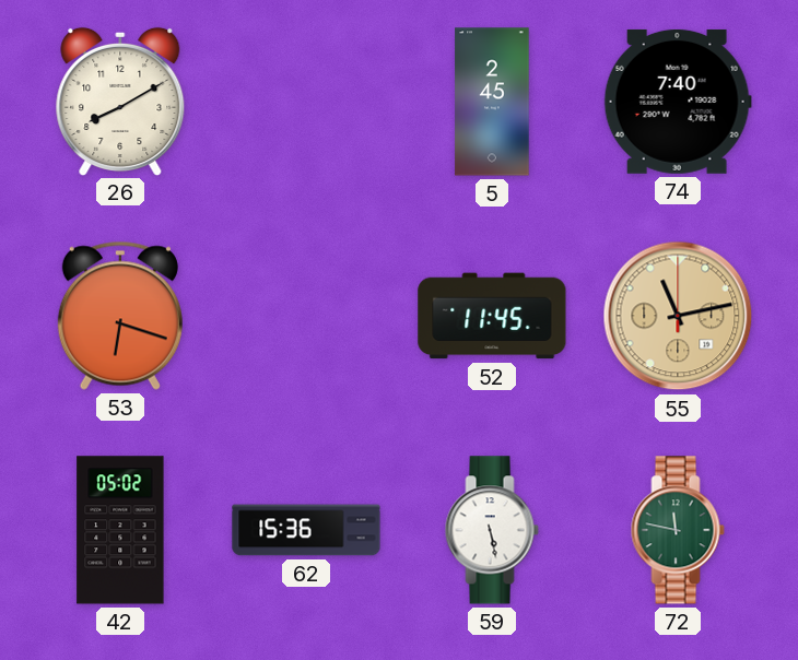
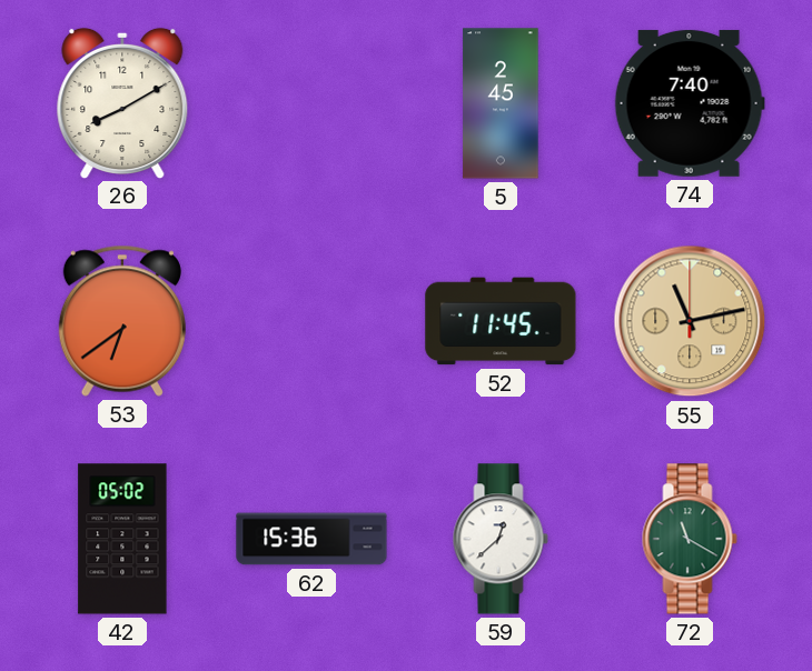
53: 6:18 -> 6:39
59: 5:28 -> 12:38
72: 11:47 -> 11:20
